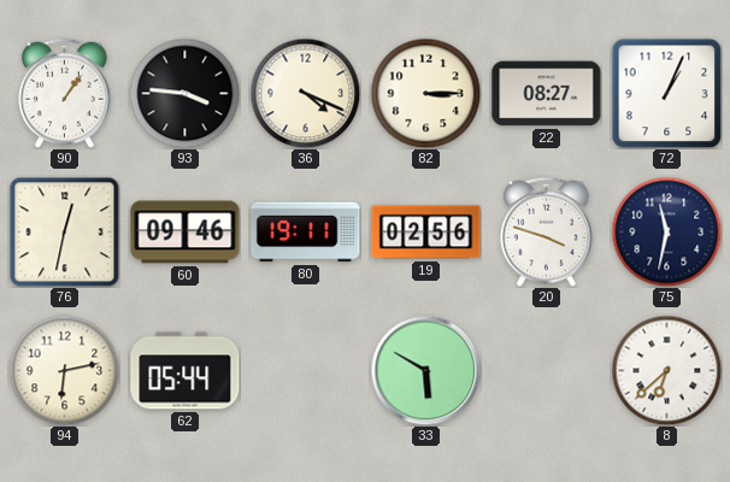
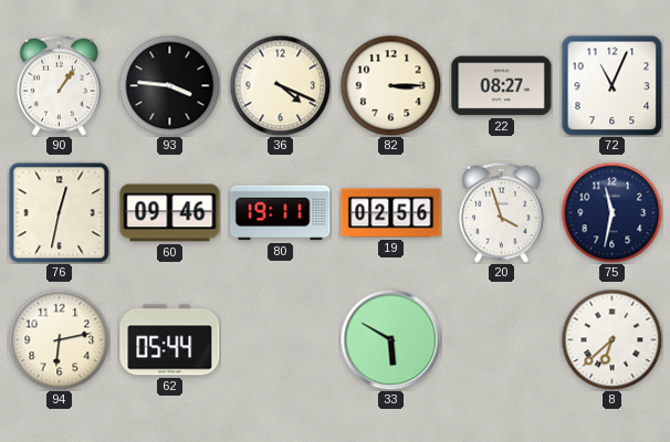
72: 1:04 -> 11:04
20: 3:48 -> 3:57
